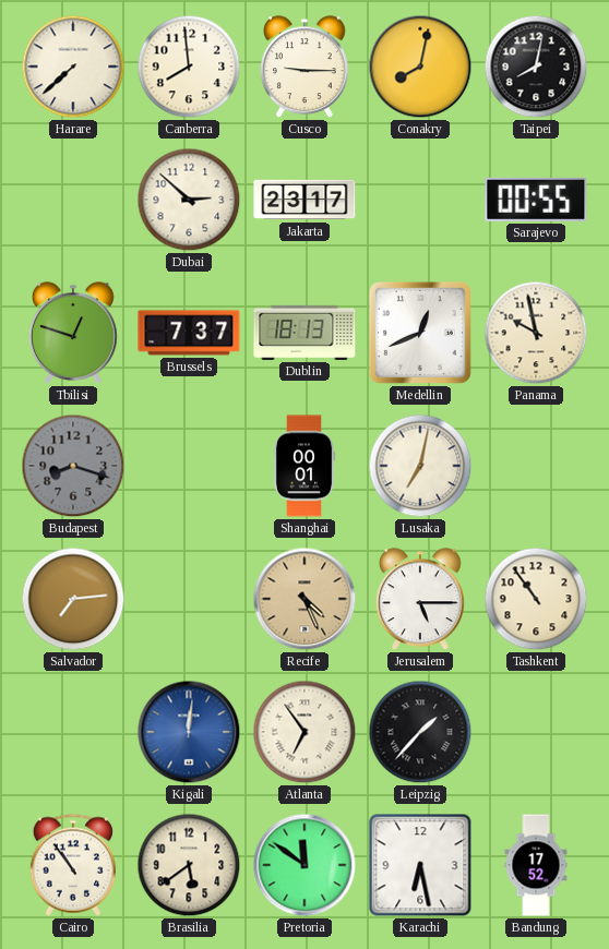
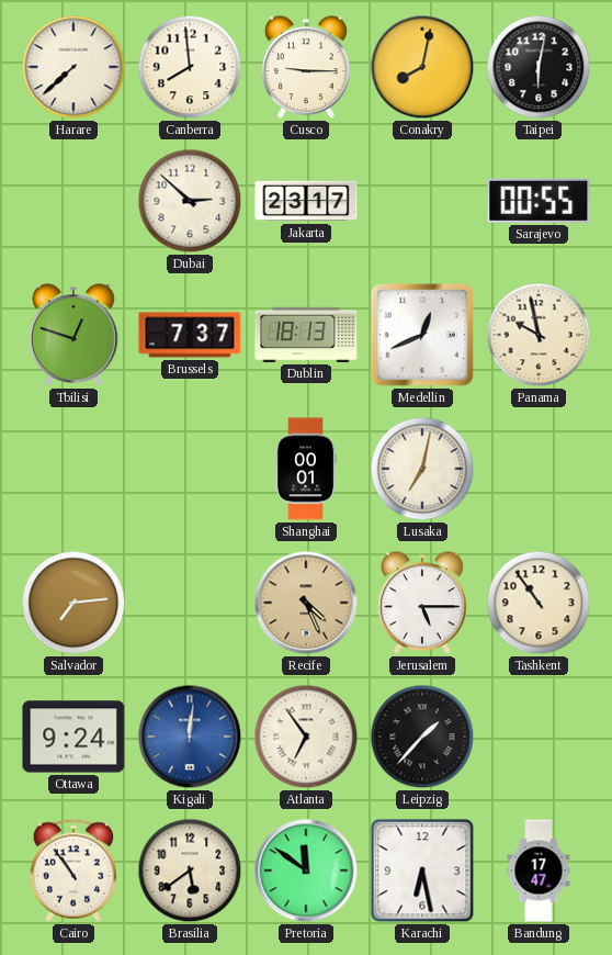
Taipei: 8:02 -> 6:02
Budapest: 8:18 -> none
Ottawa: none -> 9:24
Bandung: 17:52 -> 17:47
